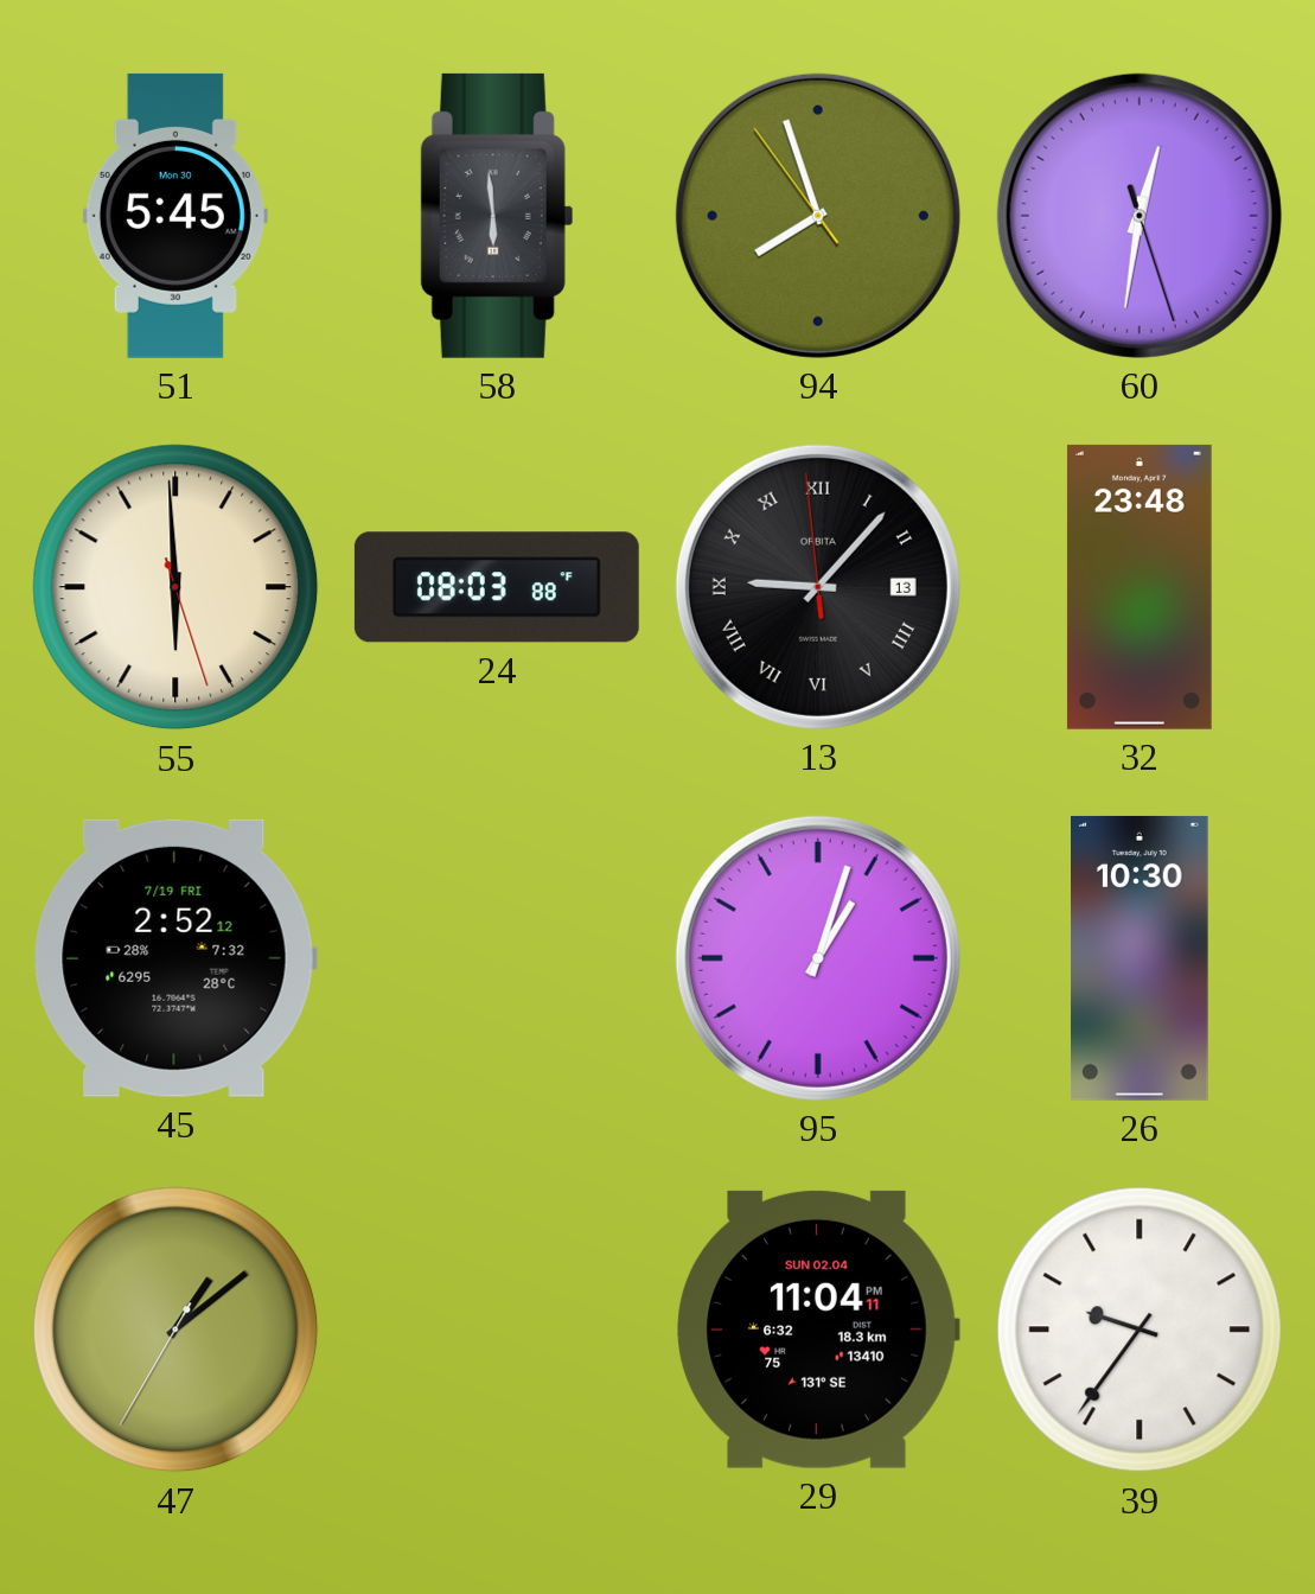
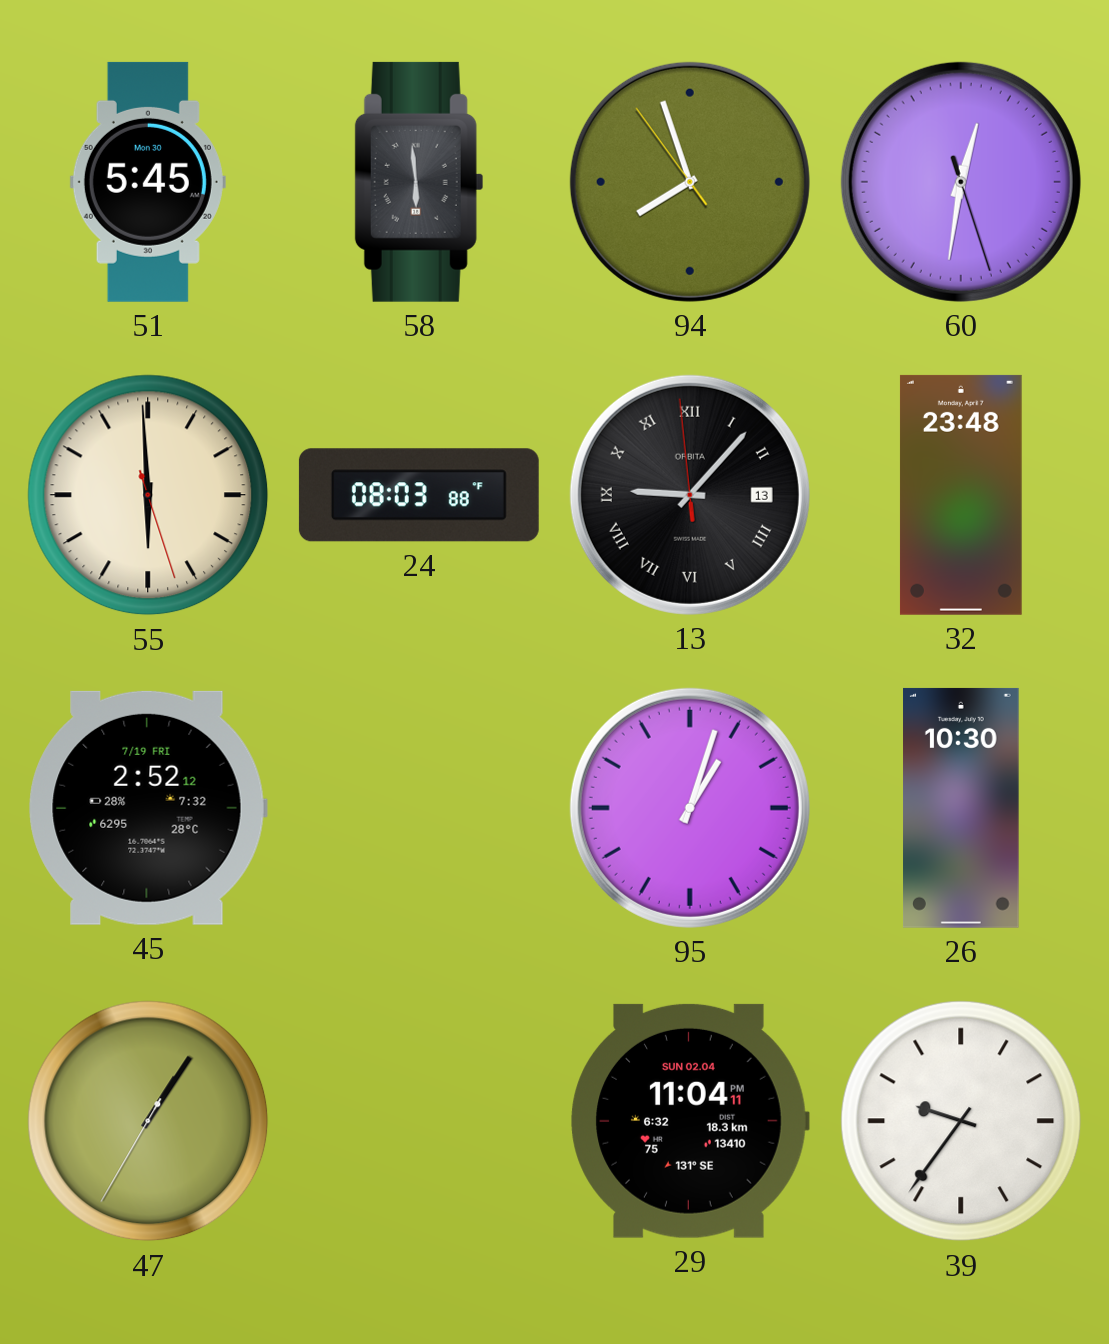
47: 1:08 -> 1:05
